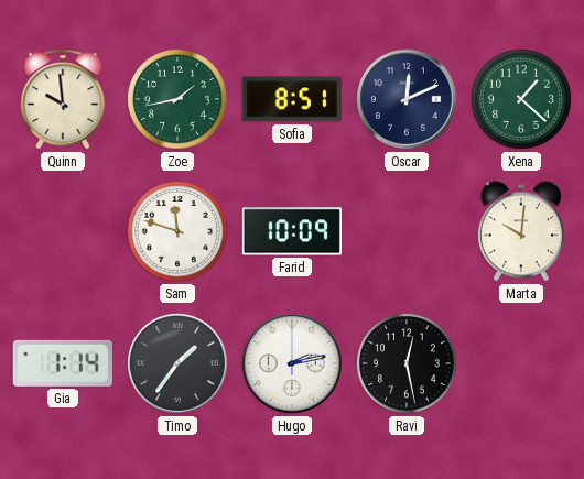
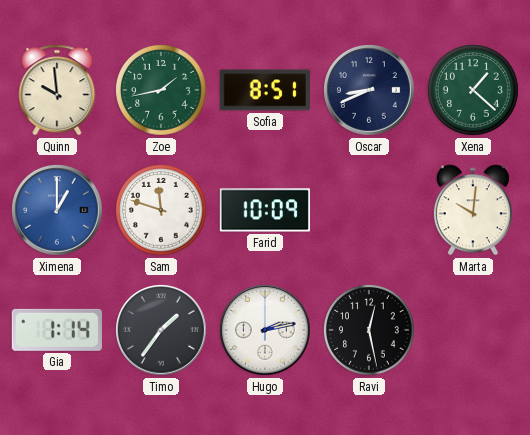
Oscar: 12:11 -> 8:41
Ximena: none -> 1:00
